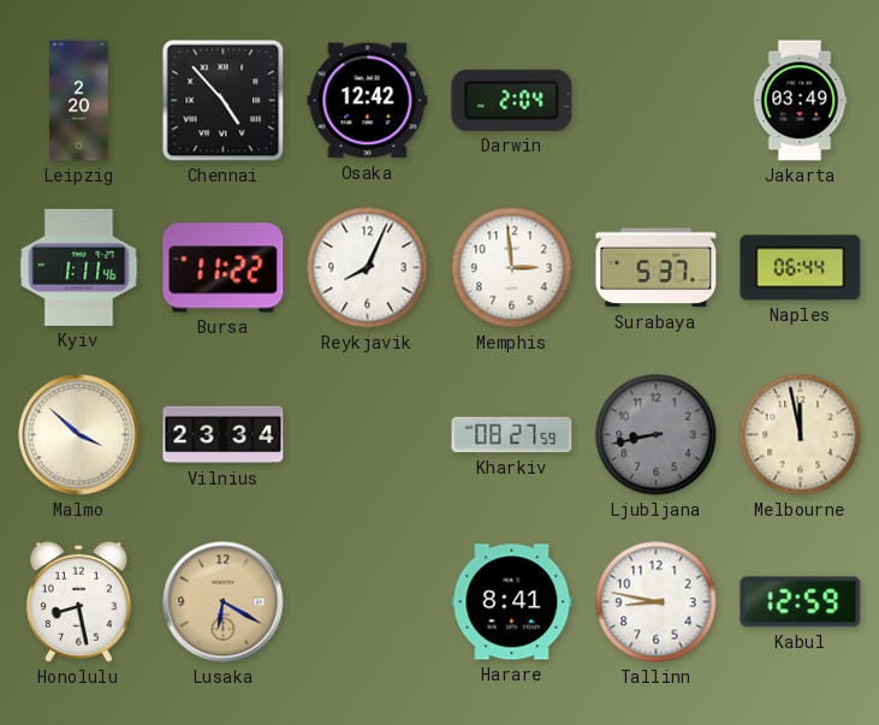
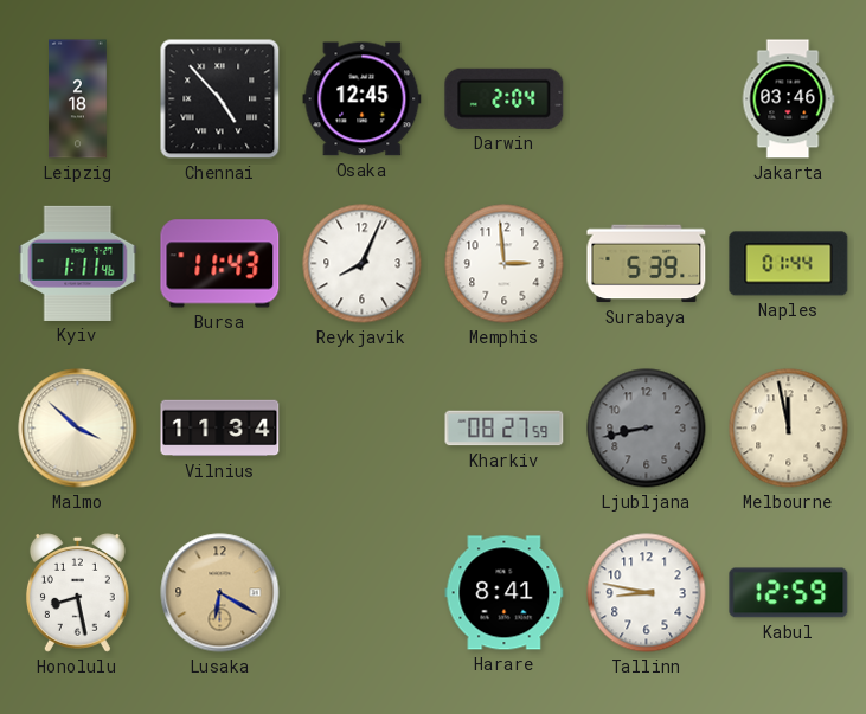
Leipzig: 2:20 -> 2:18
Osaka: 12:42 -> 12:45
Jakarta: 03:49 -> 03:46
Bursa: 11:22 -> 11:43
Surabaya: 5:37 -> 5:39
Naples: 06:44 -> 01:44
Vilnius: 23:34 -> 11:34
